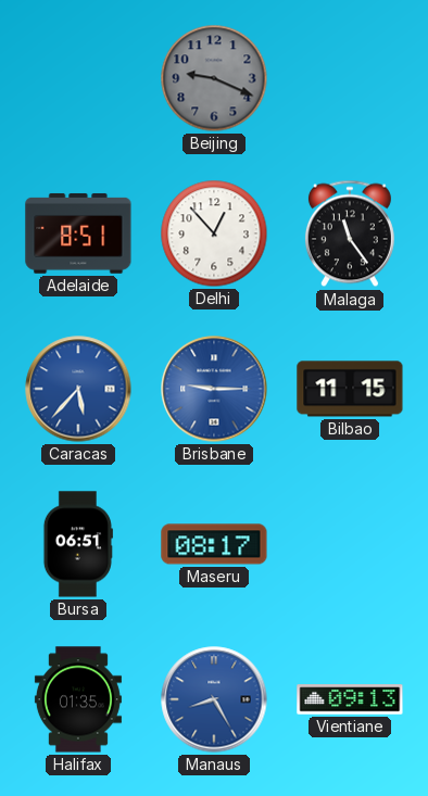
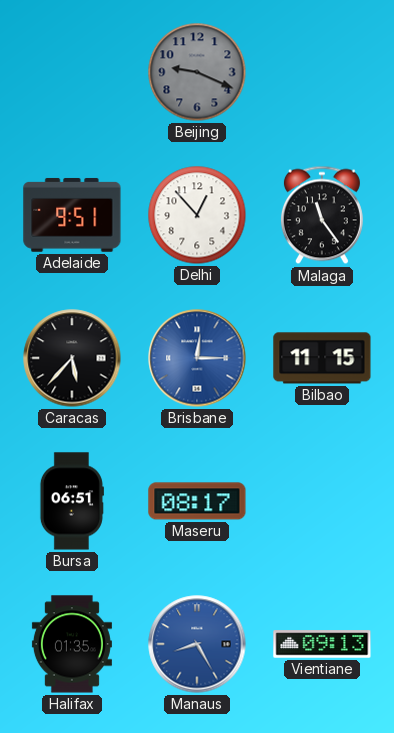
Adelaide: 8:51 -> 9:51
Caracas dial: blue -> black
Brisbane: 9:15 -> 12:15
